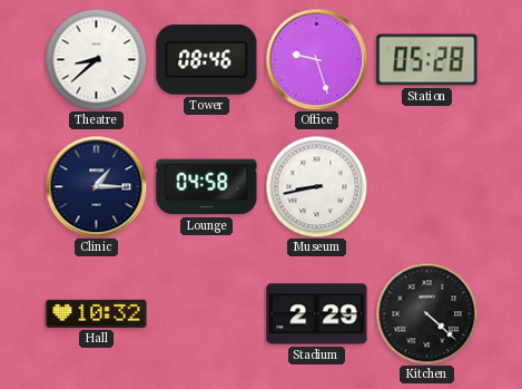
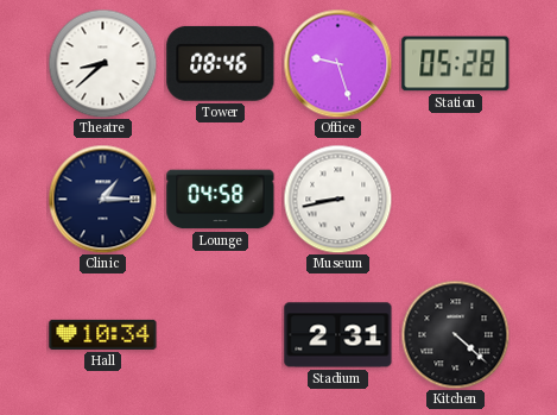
Hall: 10:32 -> 10:34
Stadium: 2:29 -> 2:31
